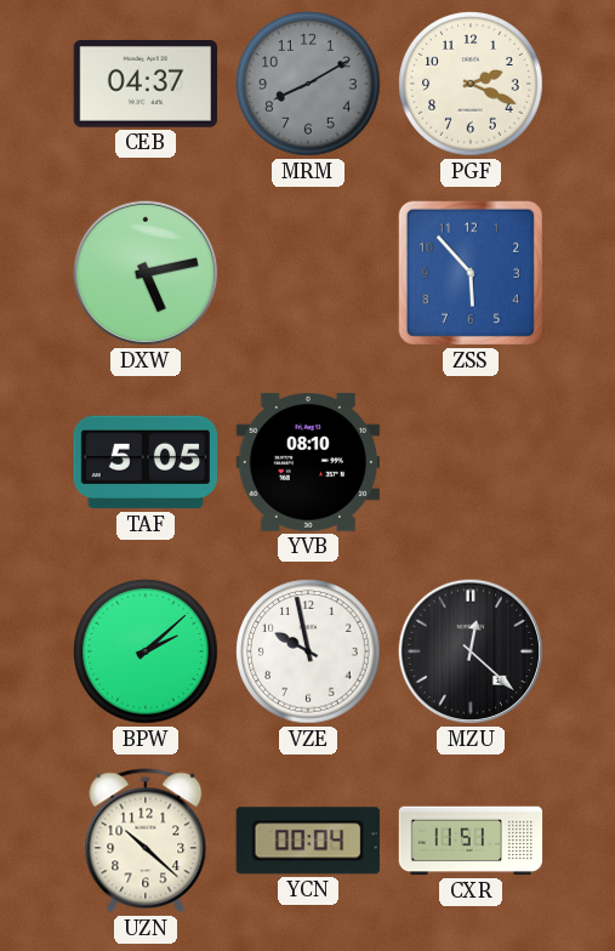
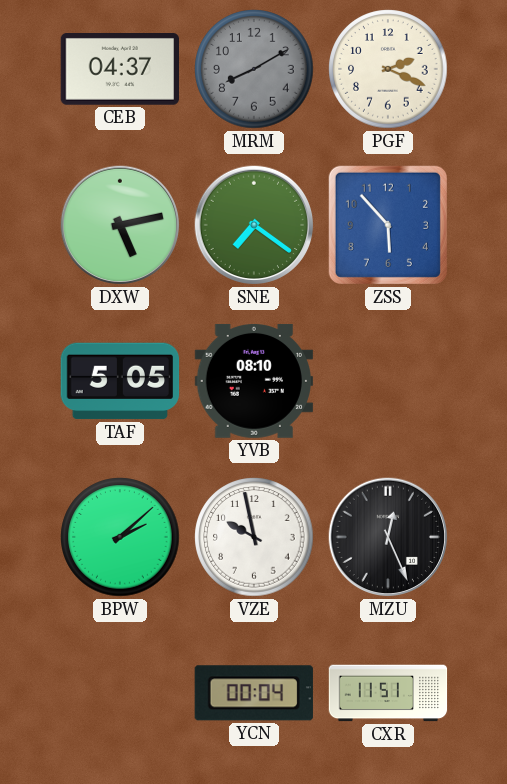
SNE: none -> 7:21
MZU: 12:22 -> 12:26
UZN: 10:22 -> none
